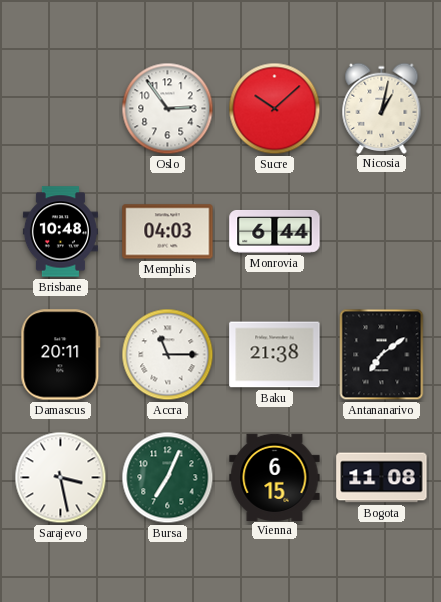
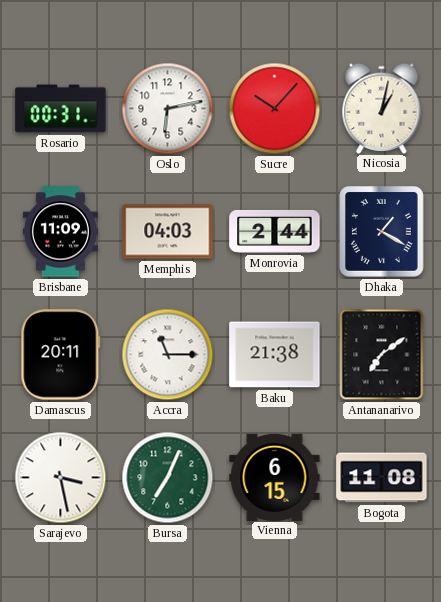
Rosario: none -> 00:31
Oslo: 2:54 -> 6:13
Sucre: 10:08 -> 10:07
Brisbane: 10:48 -> 11:09
Monrovia: 6:44 -> 2:44
Dhaka: none -> 1:20
